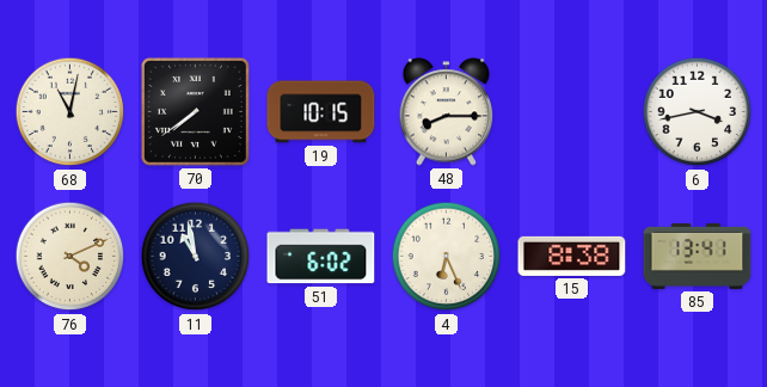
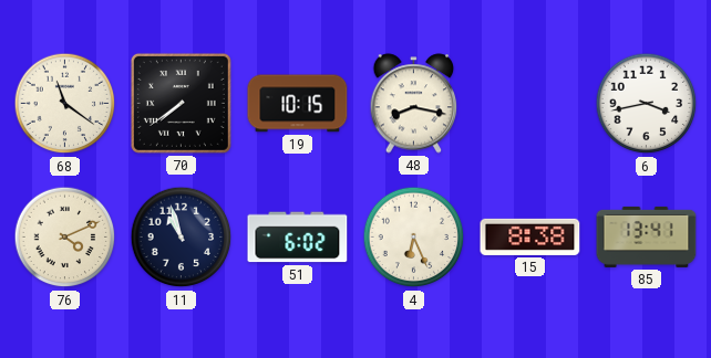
68: 11:02 -> 11:21
48: 8:15 -> 8:17
11: 10:58 -> 10:57
